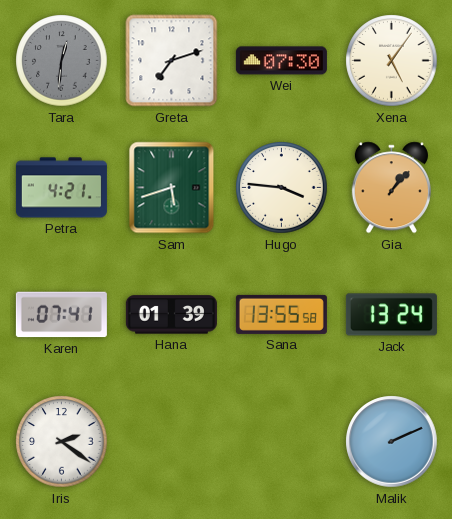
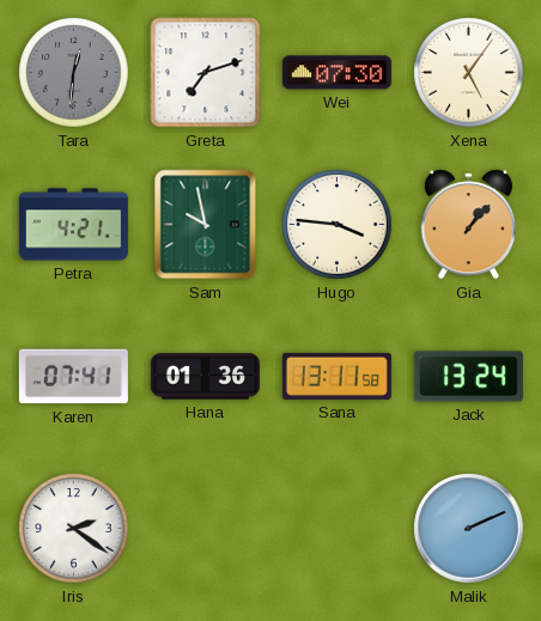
Sam: 5:42 -> 9:58
Hana: 01:39 -> 01:36
Sana: 13:55 -> 13:11
